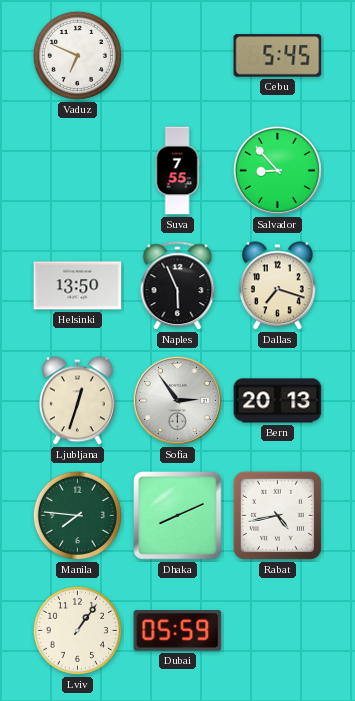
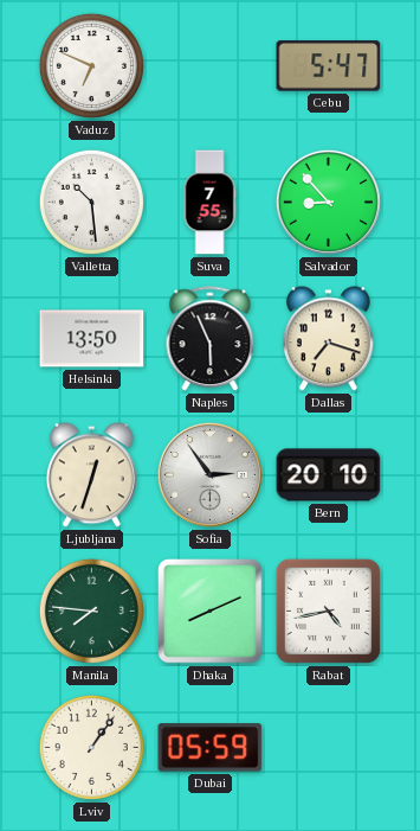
Cebu: 5:45 -> 5:47
Valletta: none -> 10:29
Bern: 20:13 -> 20:10
